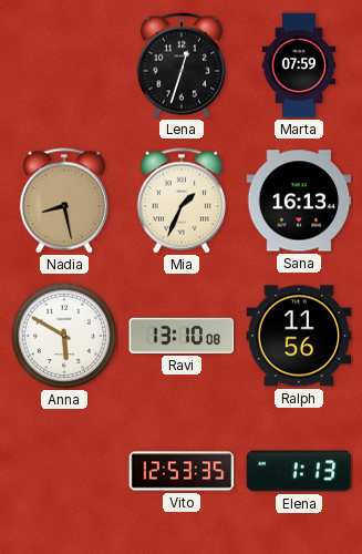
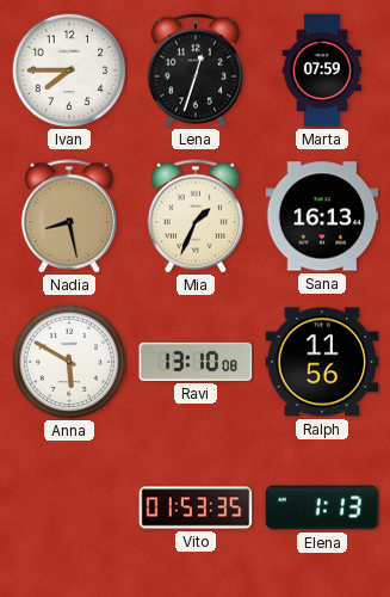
Ivan: none -> 7:45
Vito: 12:53 -> 01:53
